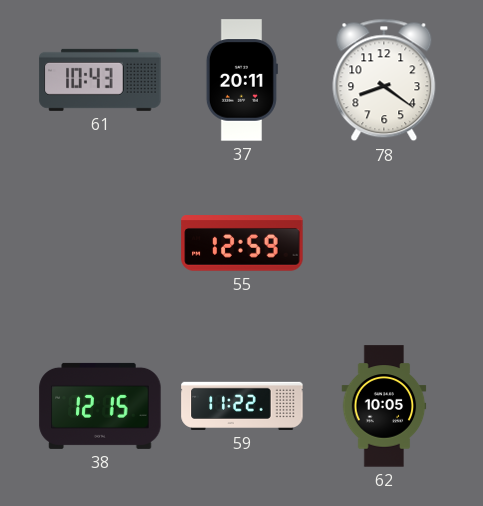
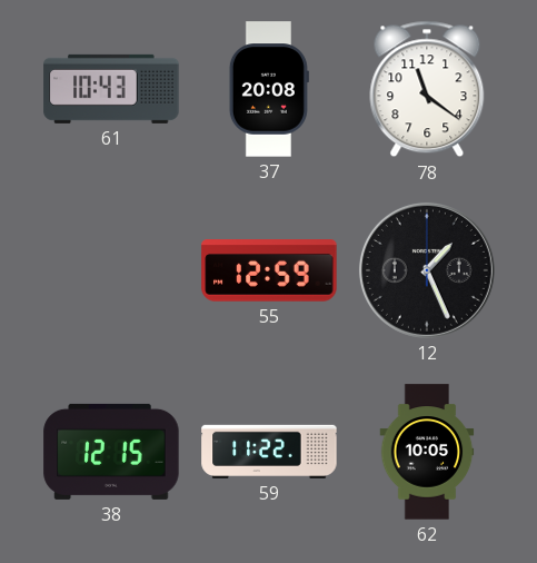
37: 20:11 -> 20:08
78: 8:21 -> 11:21
12: none -> 1:26
